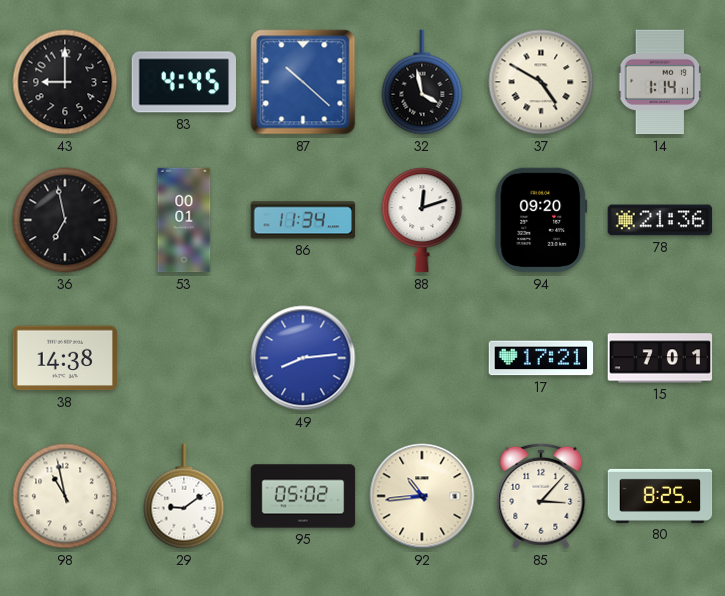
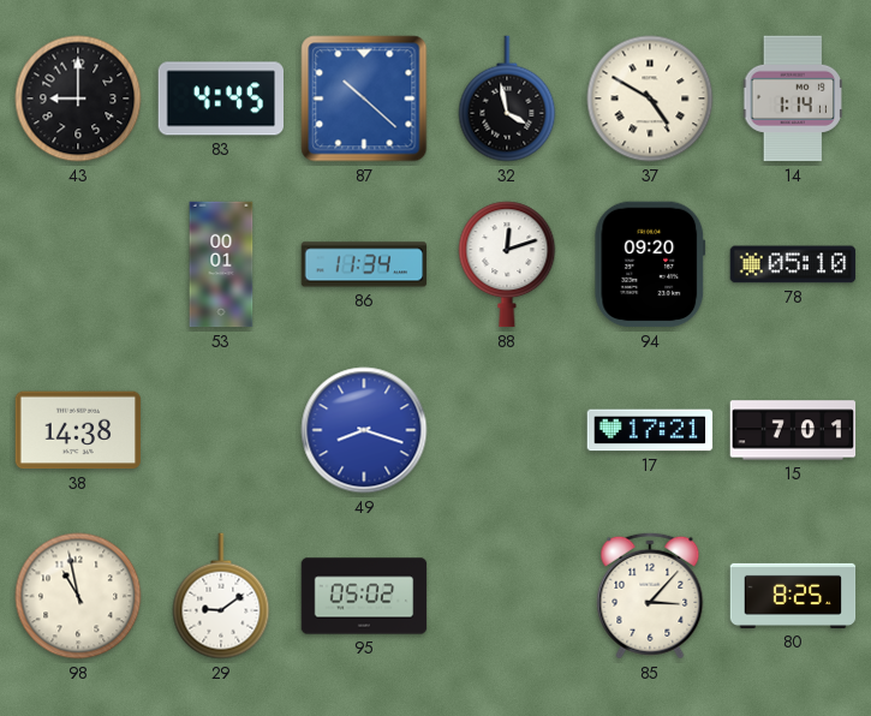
36: 6:58 -> none
78: 21:36 -> 05:10
49: 8:14 -> 8:18
92: 10:44 -> none
